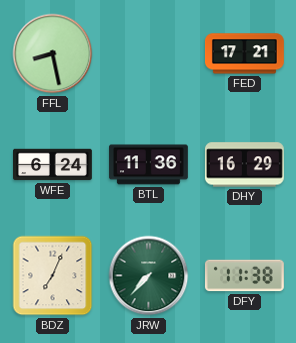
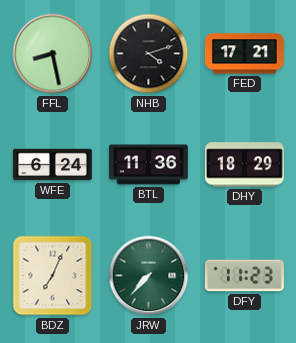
NHB: none -> 4:12
DHY: 16:29 -> 18:29
DFY: 11:38 -> 11:23
